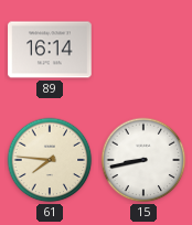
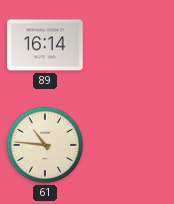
61: 7:46 -> 10:46
15: 8:43 -> none
